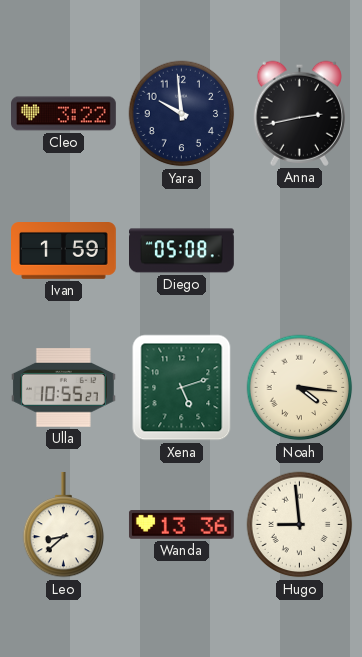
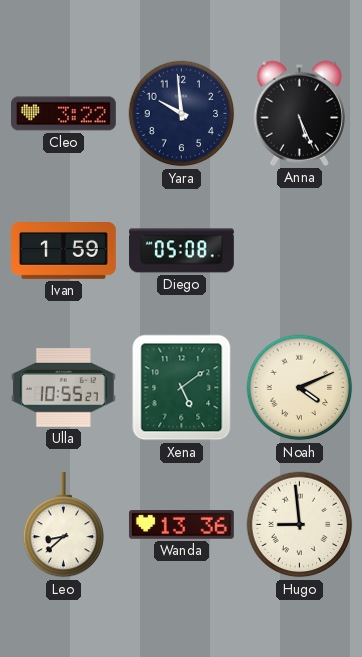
Anna: 2:43 -> 5:26
Xena: 5:12 -> 5:09
Noah: 4:16 -> 4:11
